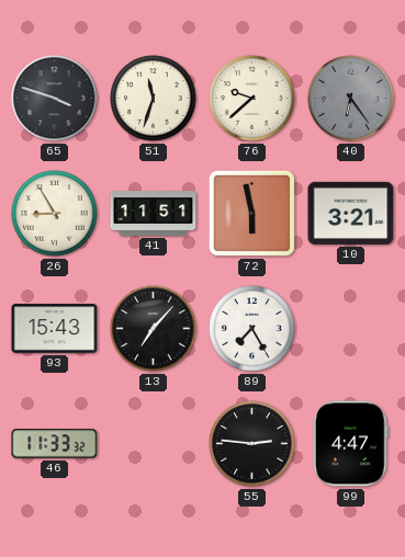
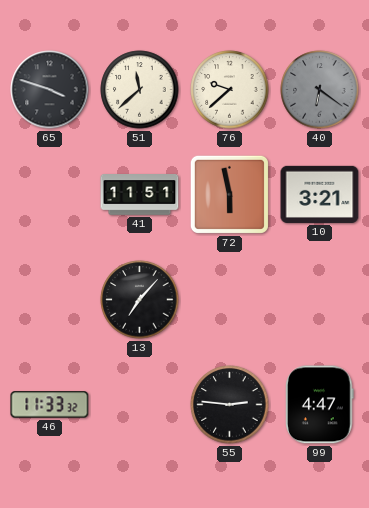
51: 11:33 -> 11:38
40: 6:24 -> 6:21
26: 8:55 -> none
93: 15:43 -> none
89: 7:25 -> none
